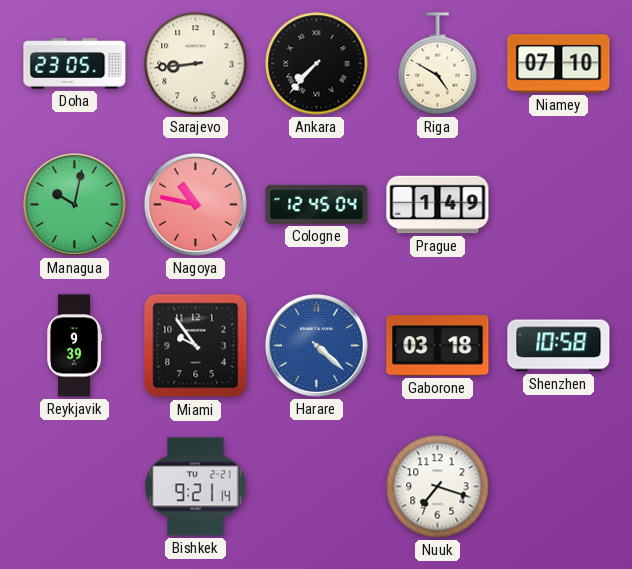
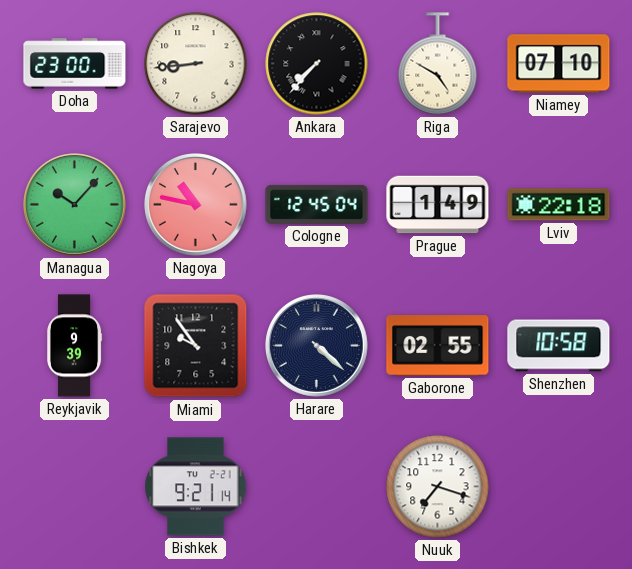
Doha: 23:05 -> 23:00
Managua: 10:02 -> 10:07
Lviv: none -> 22:18
Harare dial: blue -> navy
Gaborone: 03:18 -> 02:55
